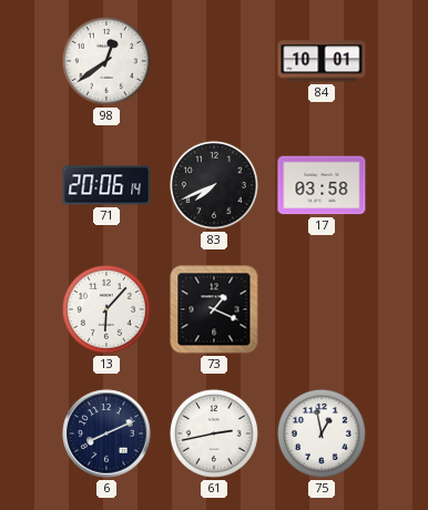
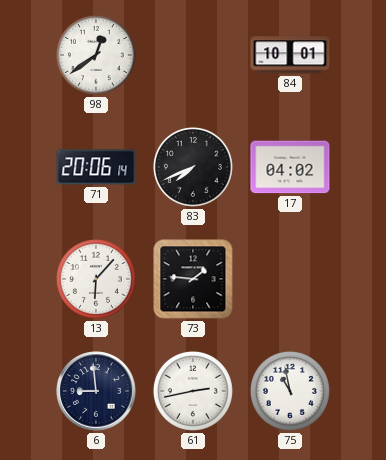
17: 03:58 -> 04:02
73: 1:19 -> 1:46
6: 8:11 -> 8:59
75: 12:58 -> 10:58
